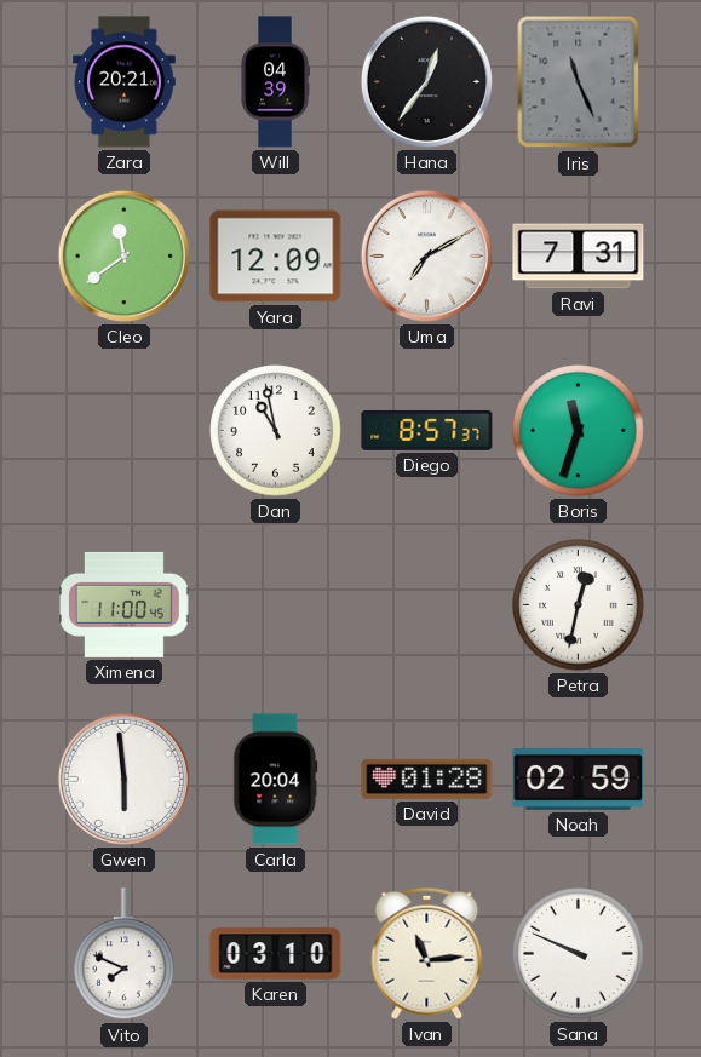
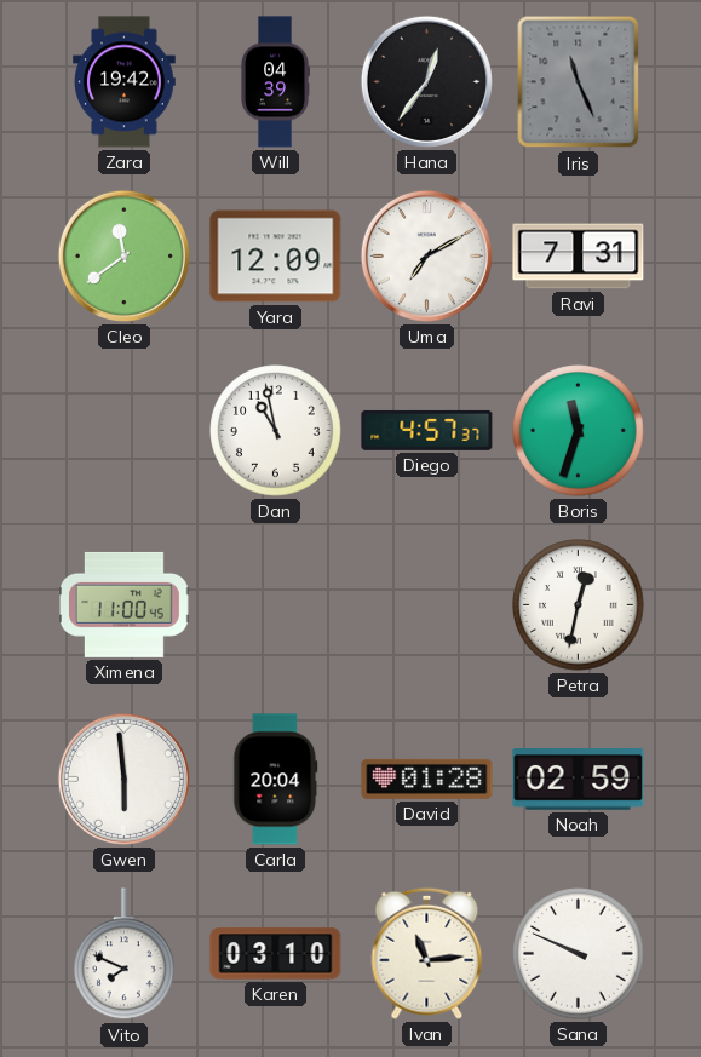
Zara: 20:21 -> 19:42
Diego: 8:57 -> 4:57
